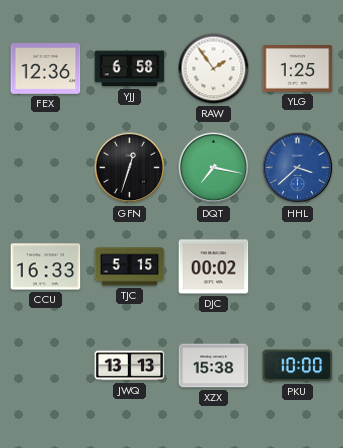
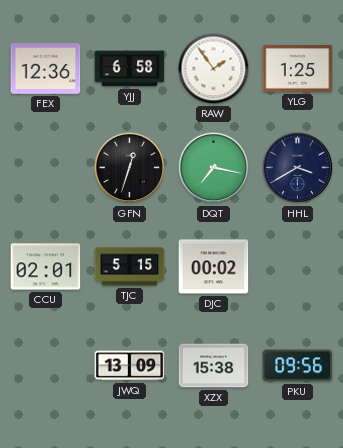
HHL: 3:38 -> 3:40
HHL dial: blue -> navy
CCU: 16:33 -> 02:01
JWQ: 13:13 -> 13:09
PKU: 10:00 -> 09:56
